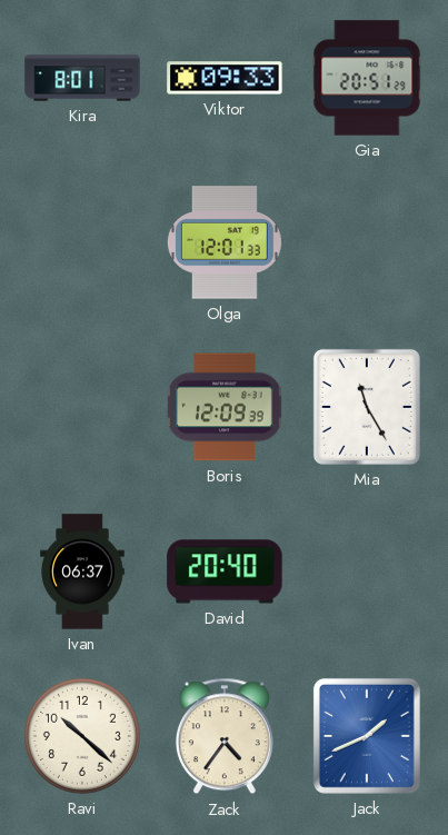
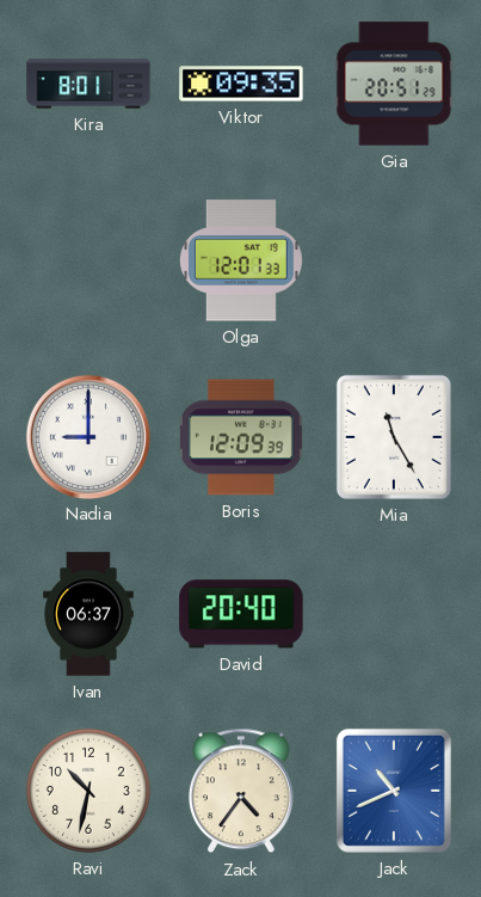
Viktor: 09:33 -> 09:35
Nadia: none -> 9:00
Ravi: 10:22 -> 10:32
Jack: 1:41 -> 10:41
